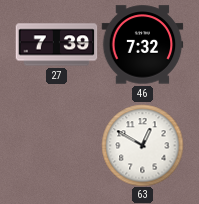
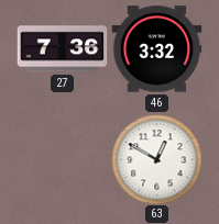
27: 7:39 -> 7:36
46: 7:32 -> 3:32
